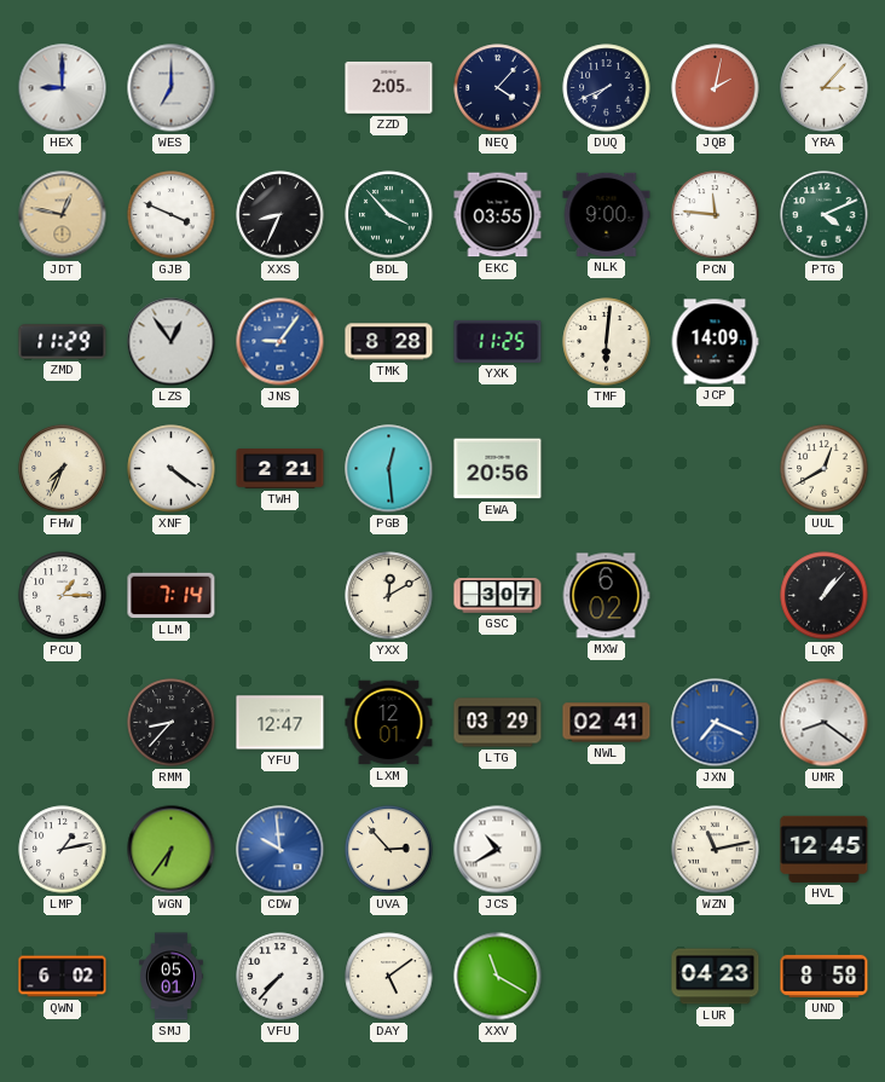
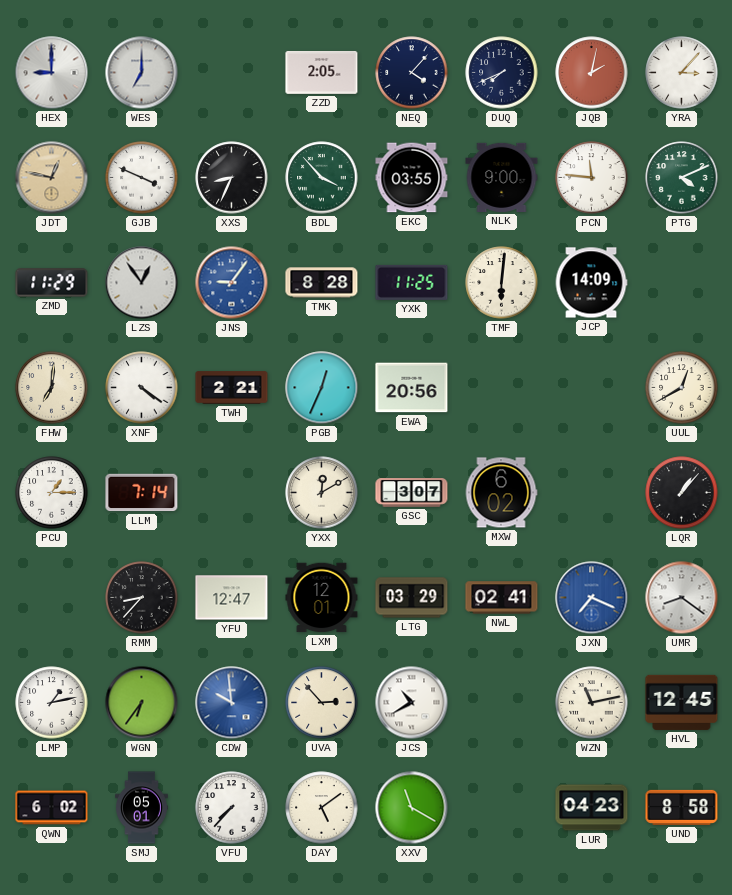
FHW: 7:34 -> 7:01
PGB: 12:29 -> 12:34
